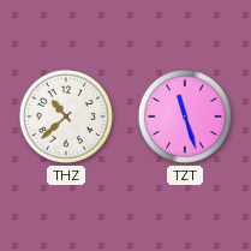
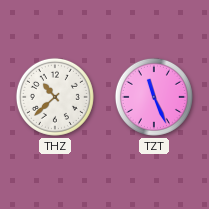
TZT: 11:27 -> 11:26
